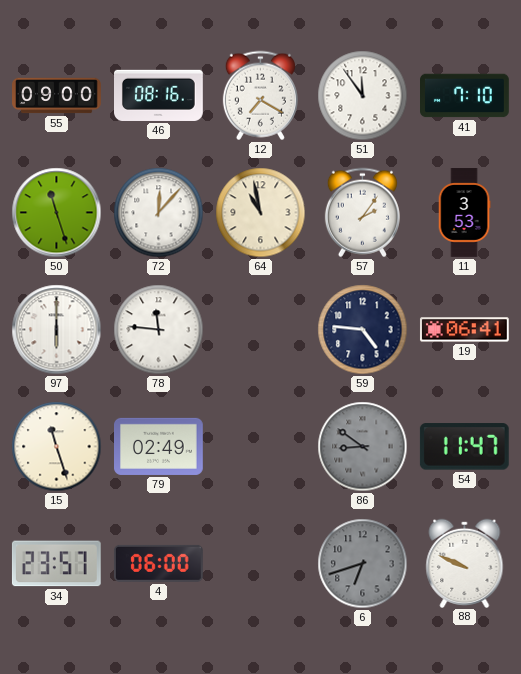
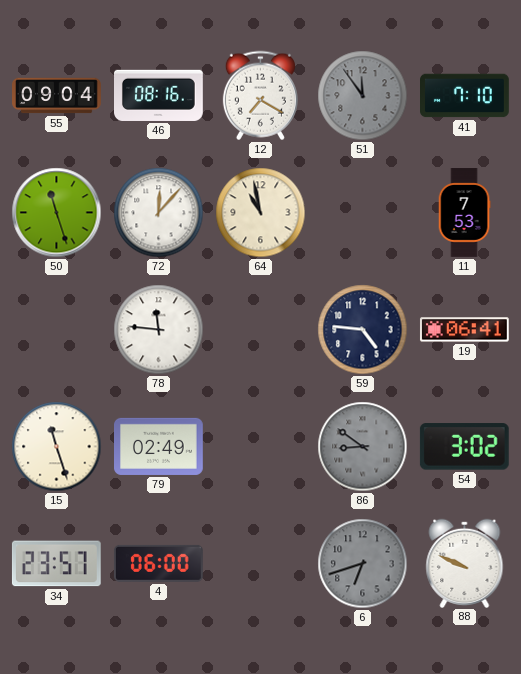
55: 09:00 -> 09:04
51 dial: white -> grey
57: 2:06 -> none
11: 3:53 -> 7:53
97: 6:00 -> none
54: 11:47 -> 3:02
